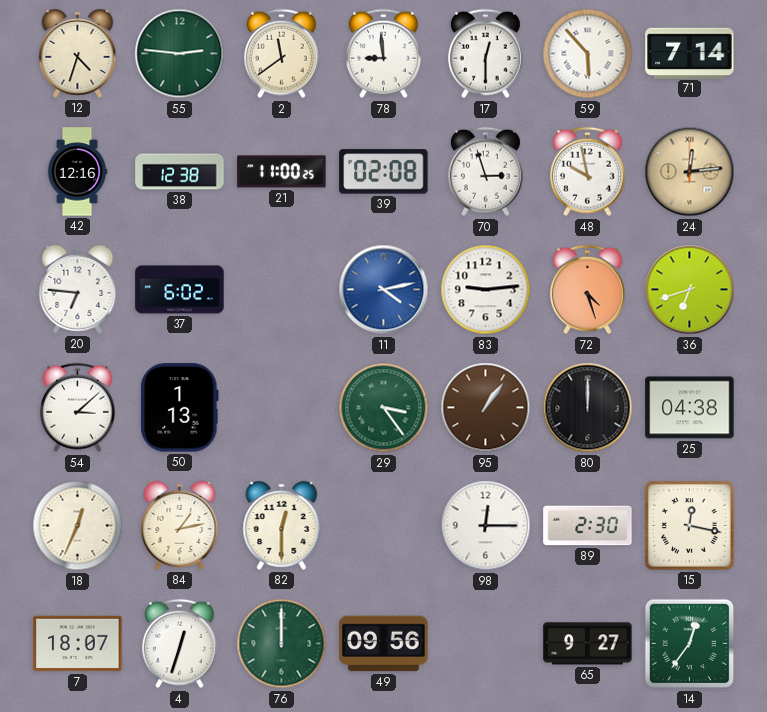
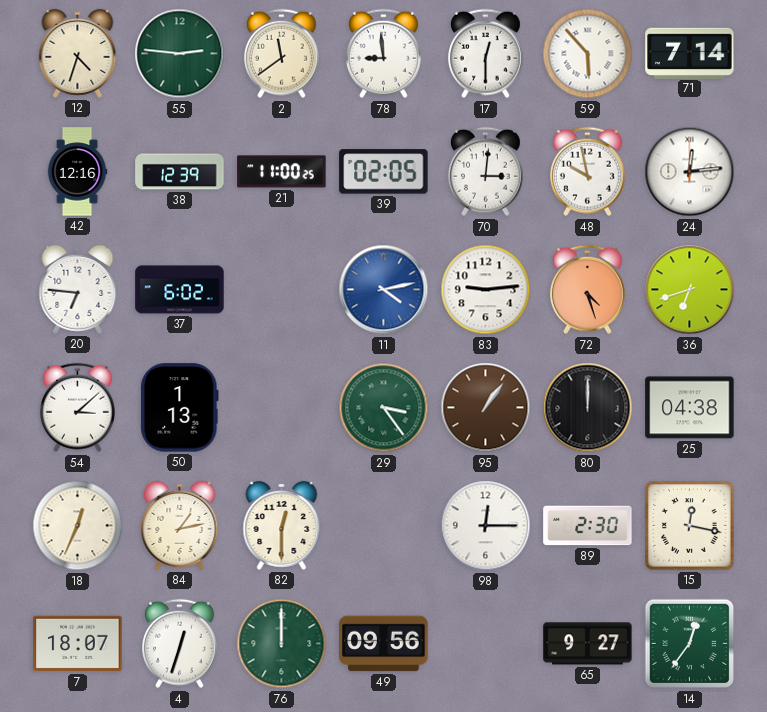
38: 12:38 -> 12:39
39: 02:08 -> 02:05
70: 2:57 -> 3:01
24 dial: champagne -> white
